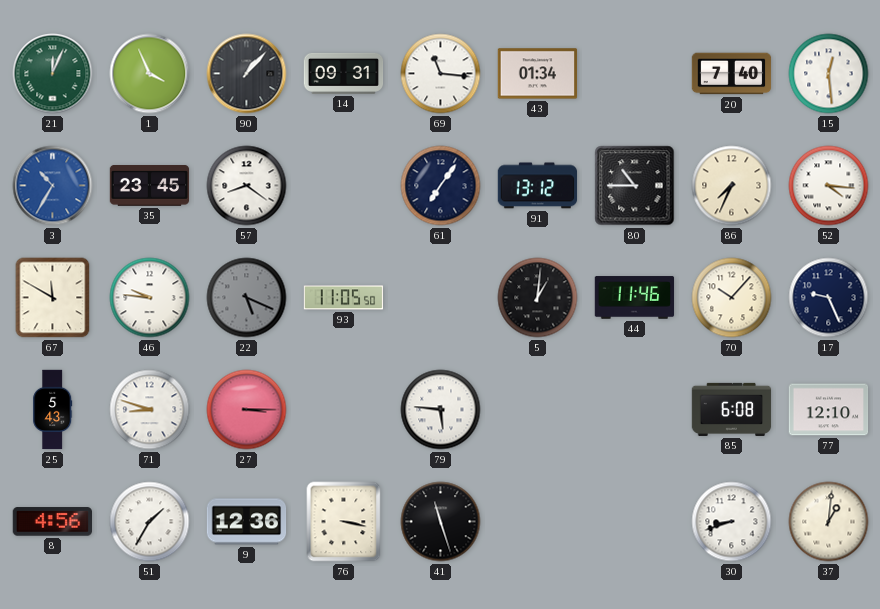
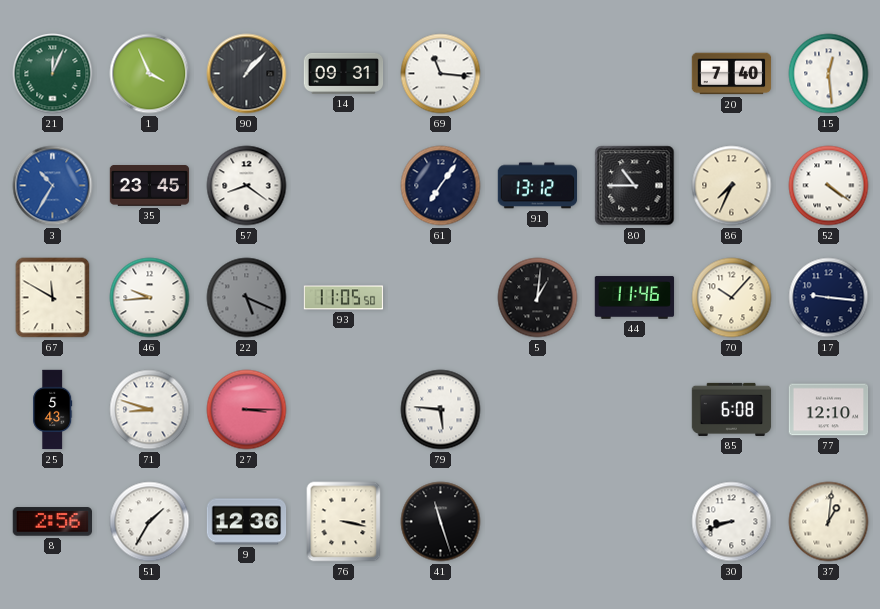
43: 01:34 -> none
52: 4:16 -> 4:21
46: 9:46 -> 9:44
17: 9:26 -> 9:16
8: 4:56 -> 2:56
